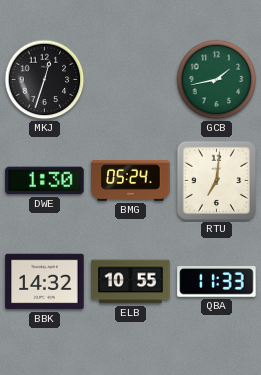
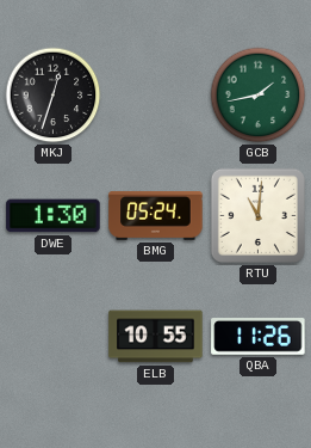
RTU: 7:01 -> 11:01
BBK: 14:32 -> none
QBA: 11:33 -> 11:26
